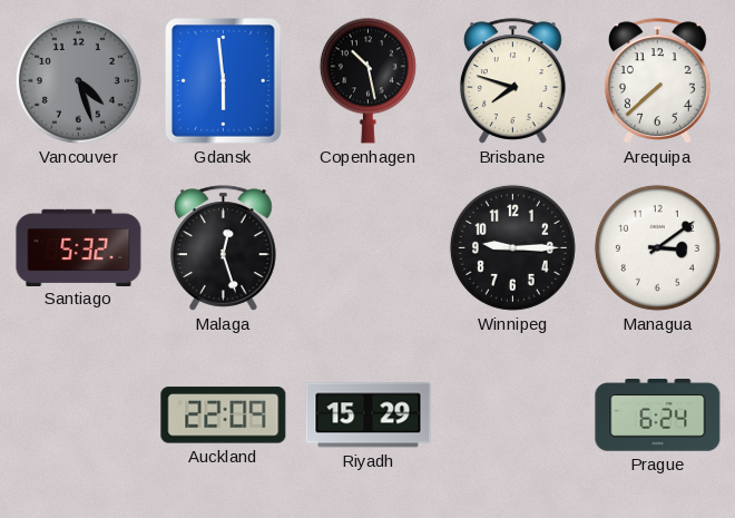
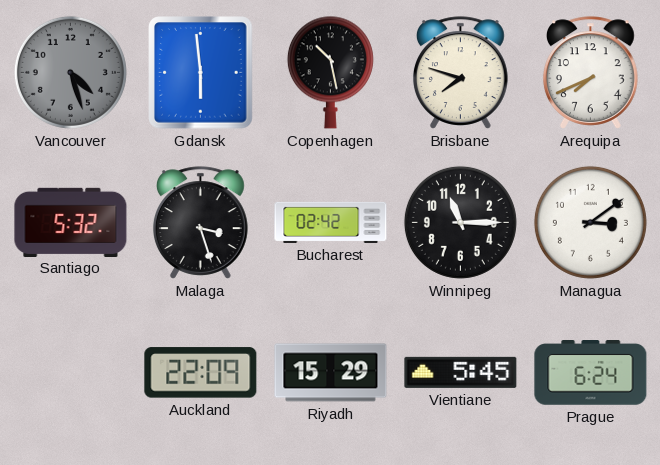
Arequipa: 7:38 -> 7:41
Malaga: 12:27 -> 3:27
Bucharest: none -> 02:42
Winnipeg: 9:15 -> 11:15
Vientiane: none -> 5:45
